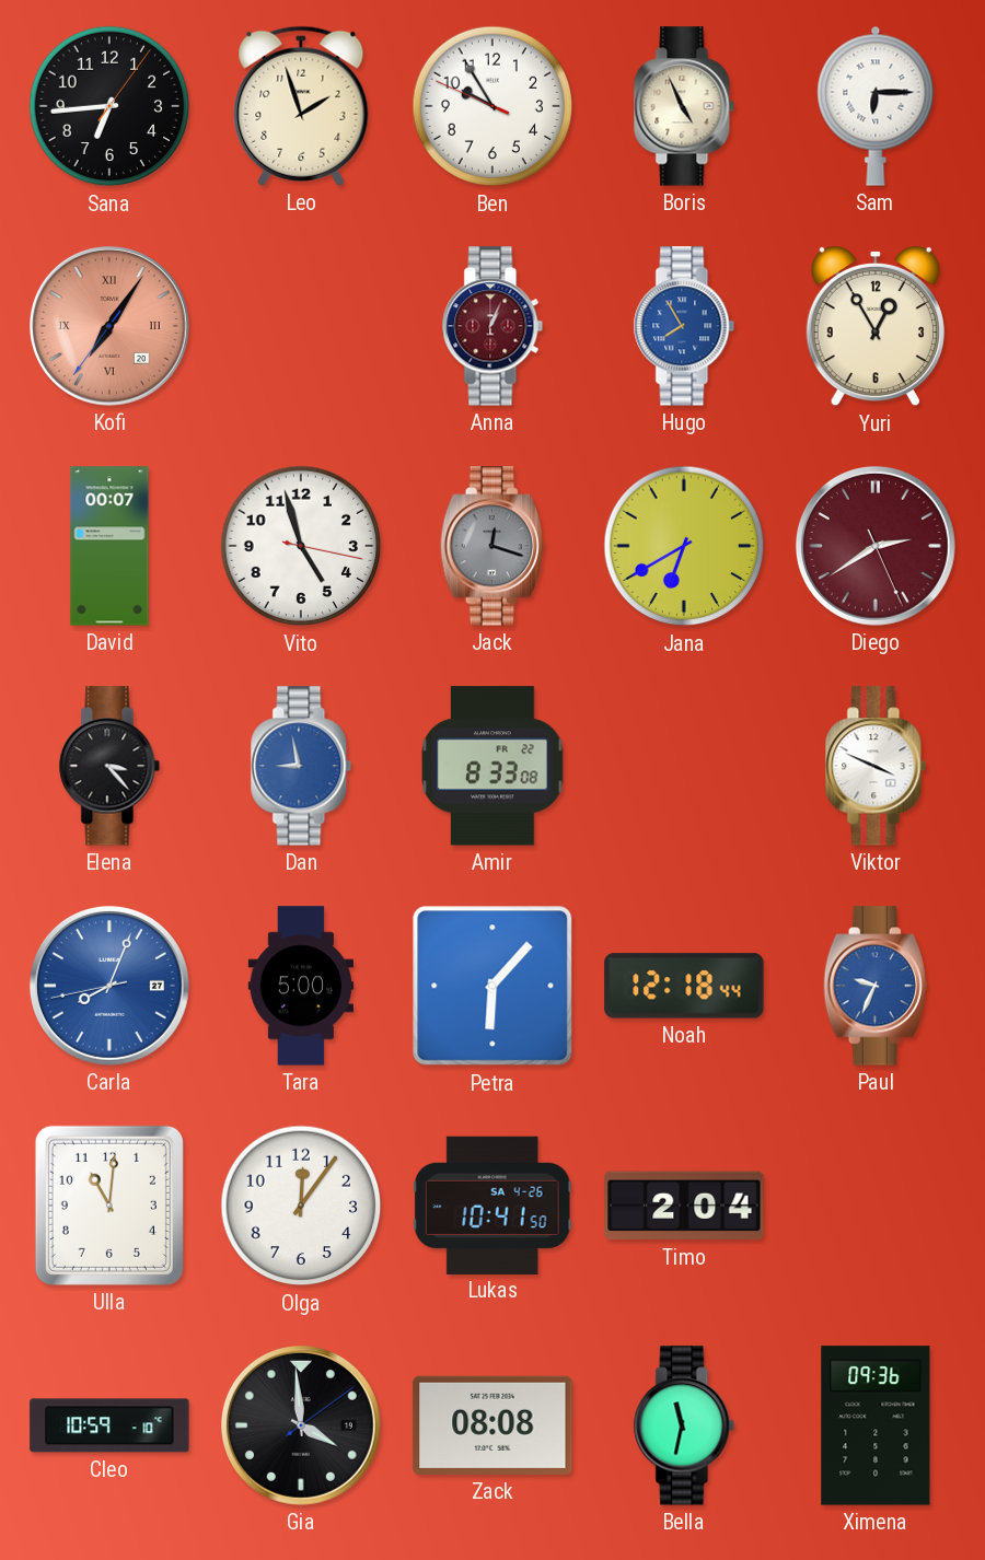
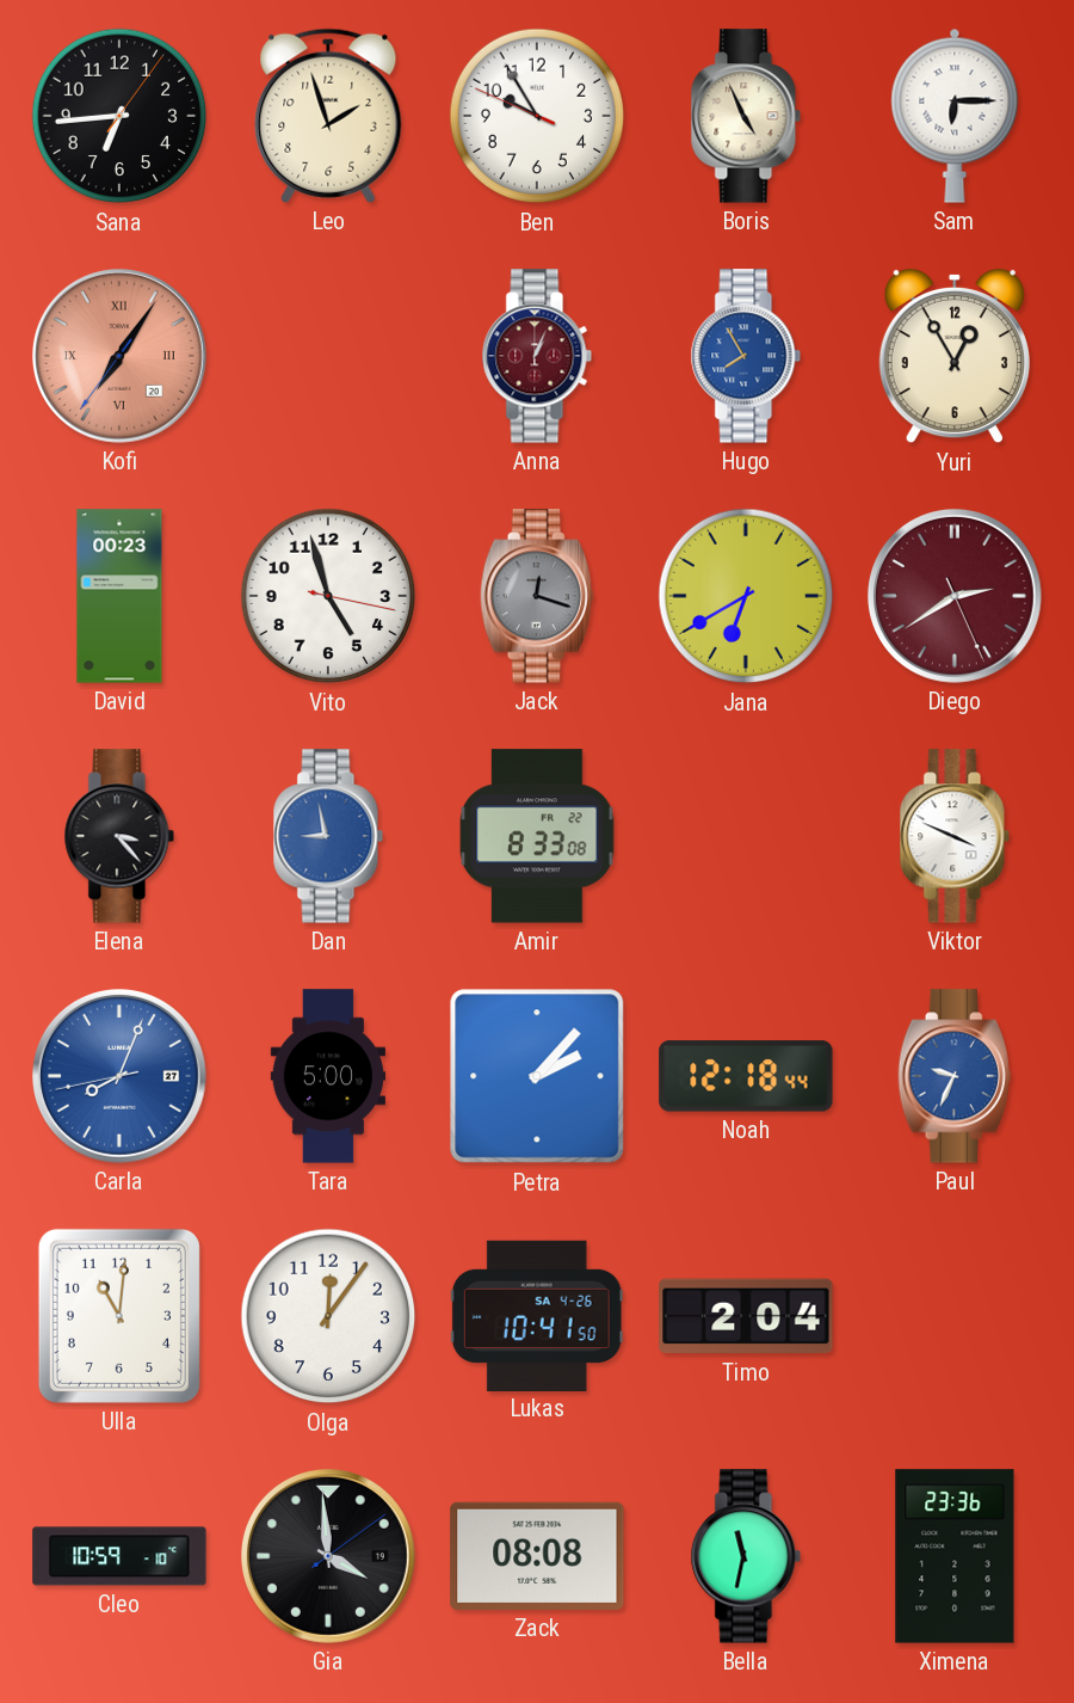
David: 00:07 -> 00:23
Petra: 6:07 -> 2:07
Ximena: 09:36 -> 23:36
